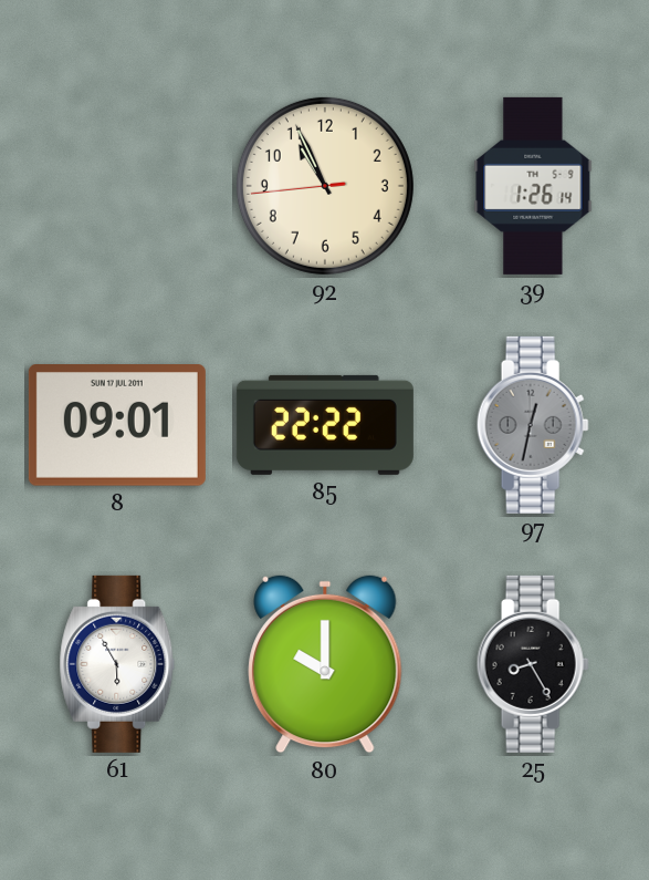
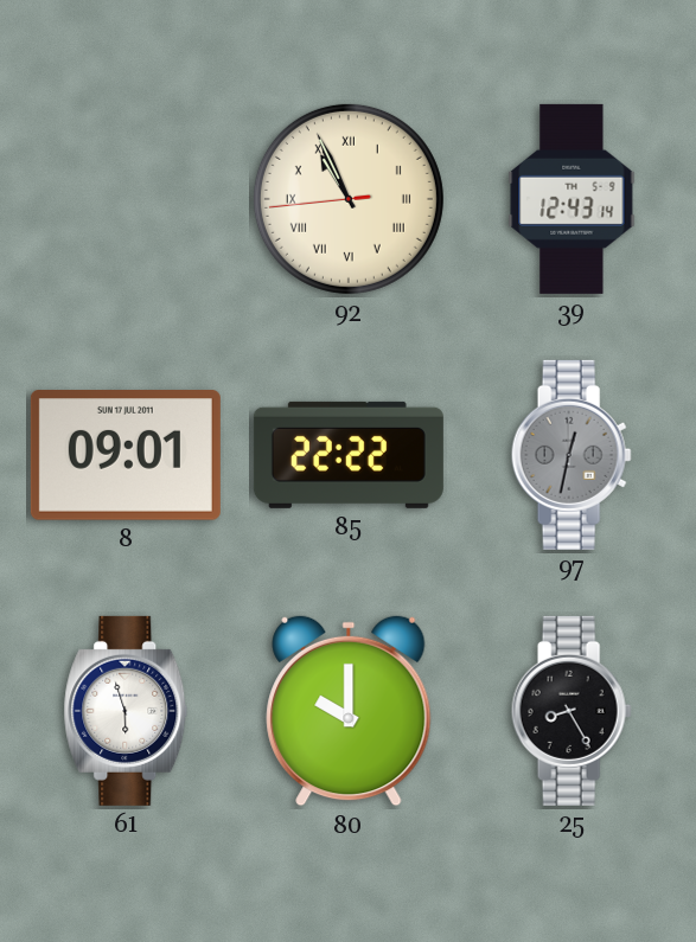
92 numerals: Arabic -> Roman
39: 1:26 -> 12:43
61: 5:55 -> 5:57
